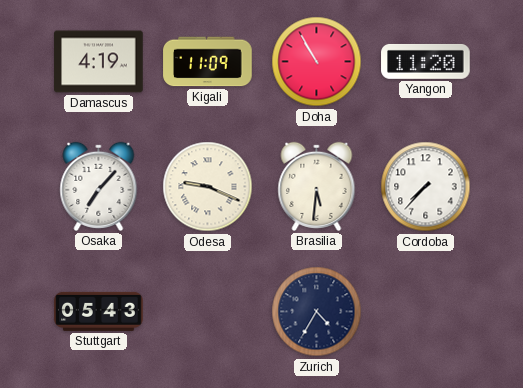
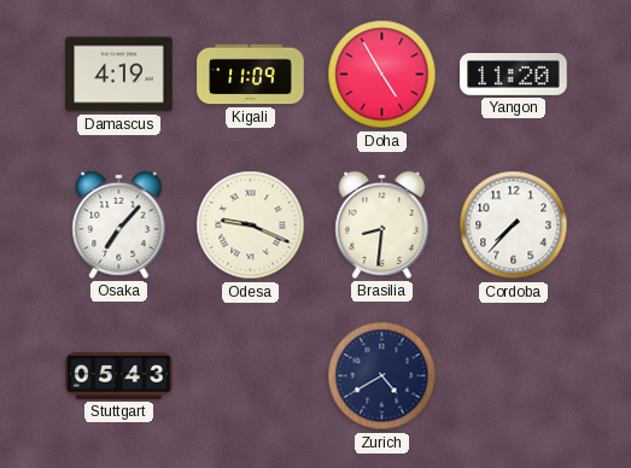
Doha: 10:55 -> 4:55
Brasilia: 5:31 -> 8:31
Zurich: 4:35 -> 4:40
